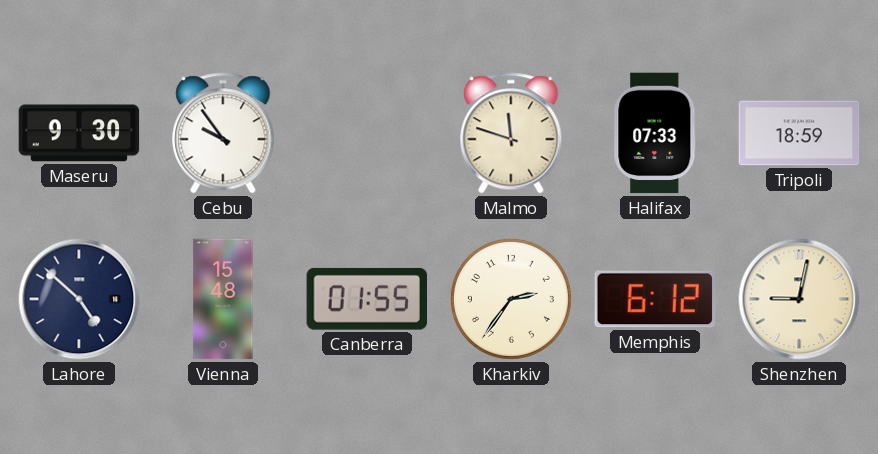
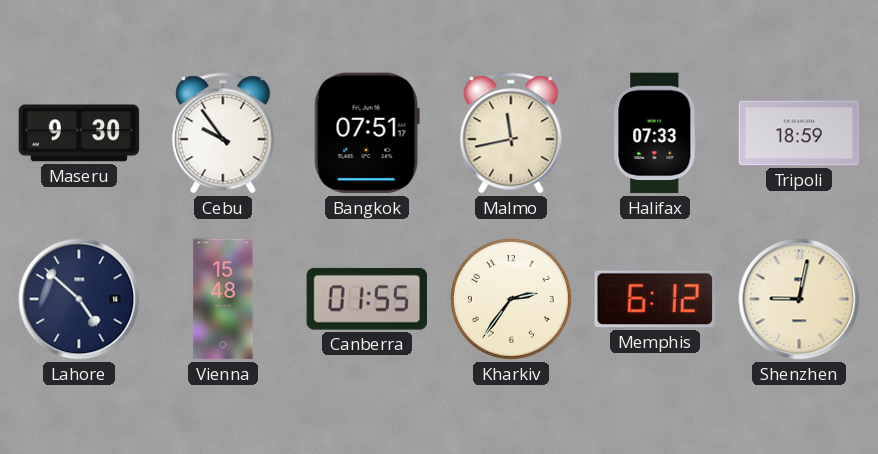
Bangkok: none -> 07:51
Malmo: 11:48 -> 11:43
